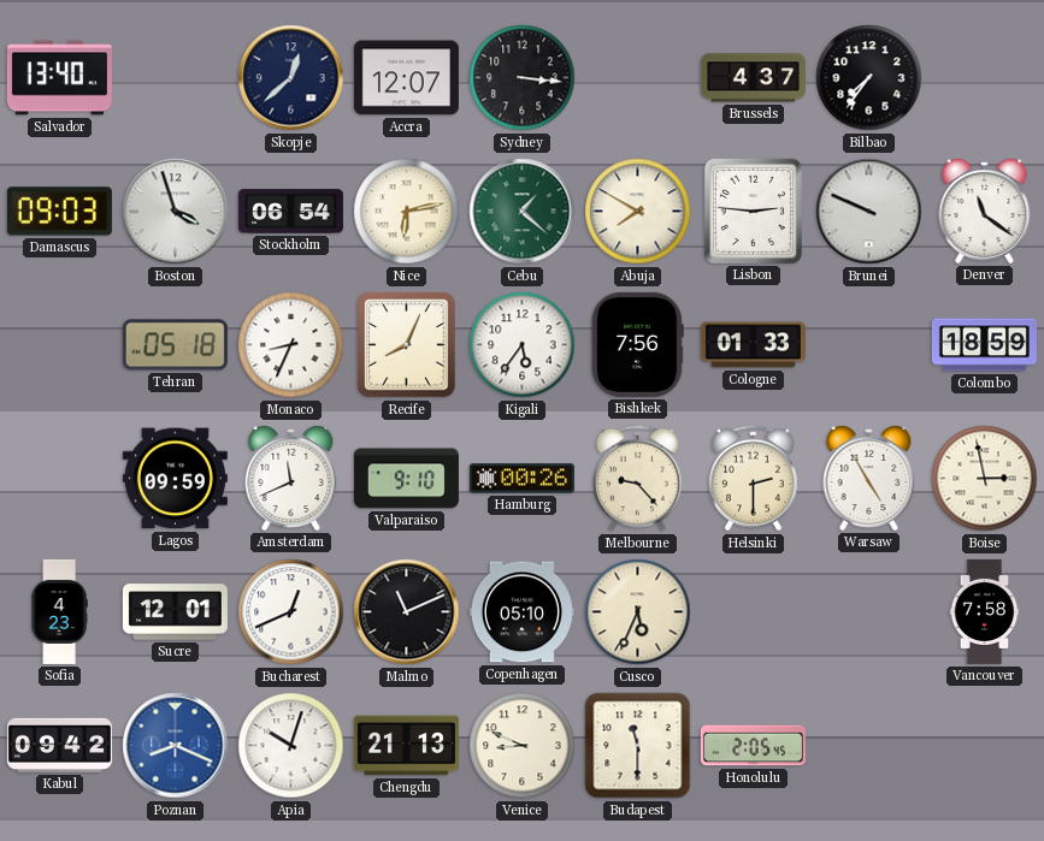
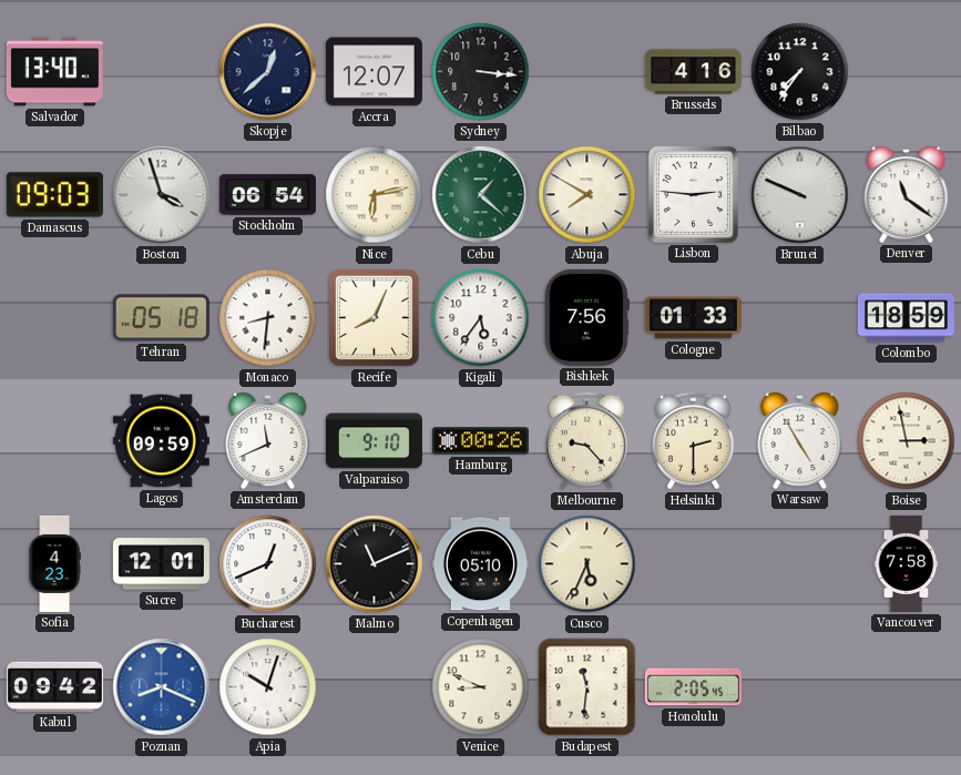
Brussels: 4:37 -> 4:16
Monaco: 8:34 -> 8:31
Chengdu: 21:13 -> none
Budapest: 11:30 -> 11:31
